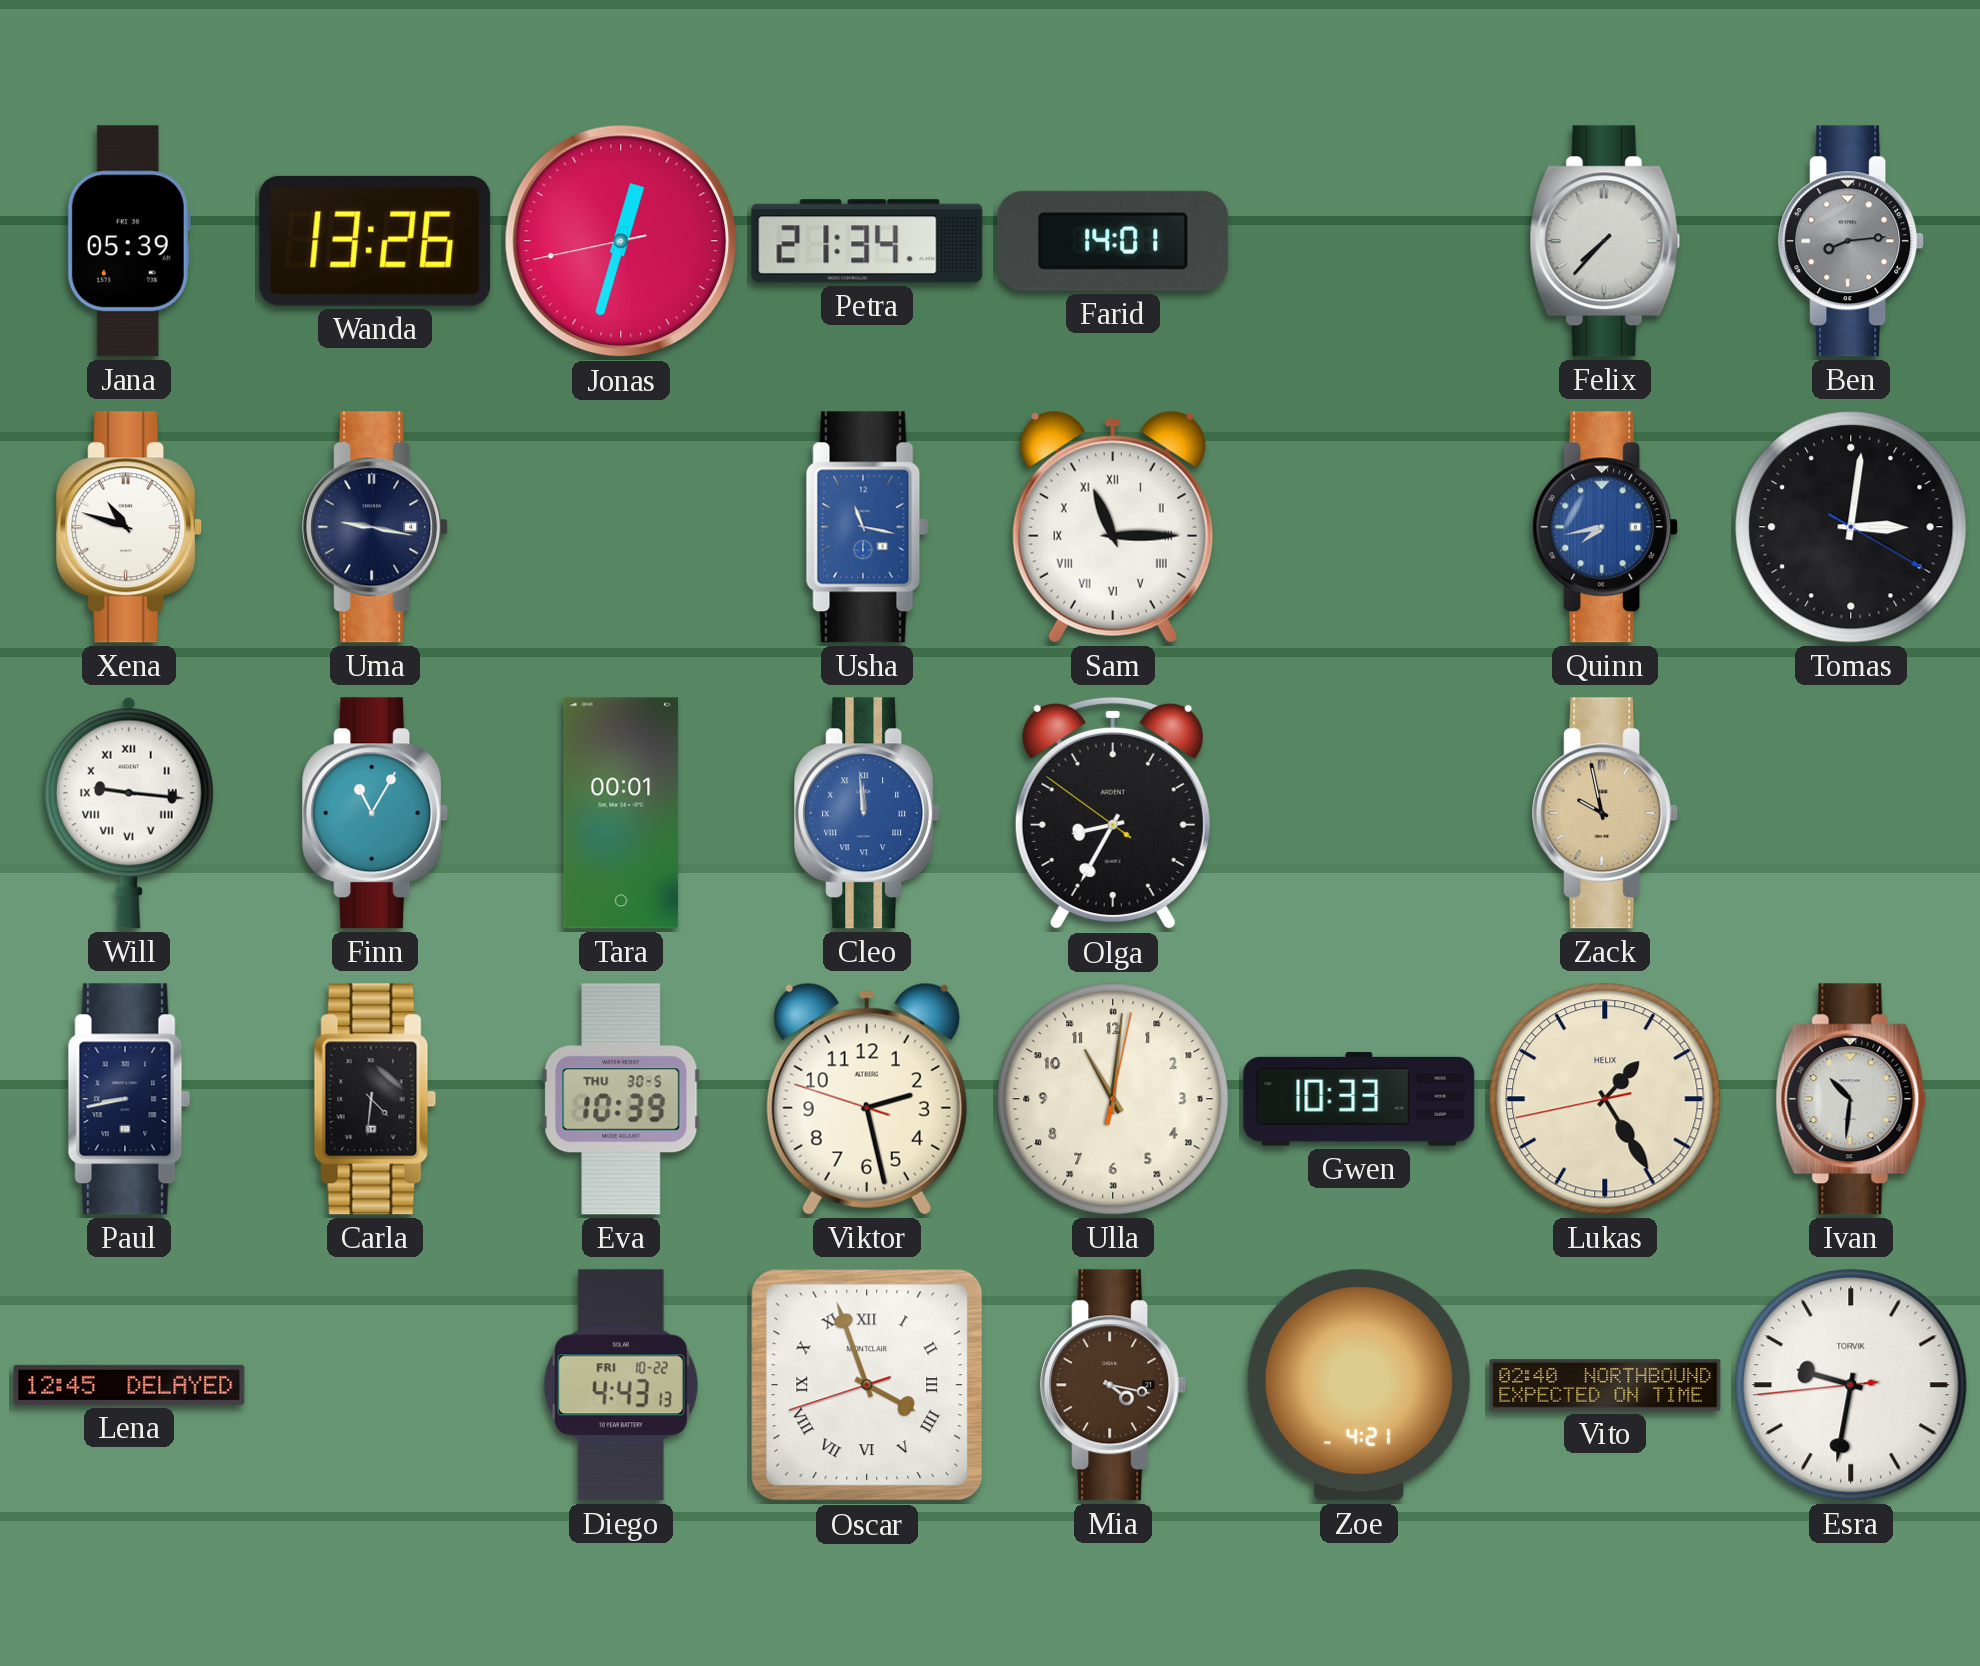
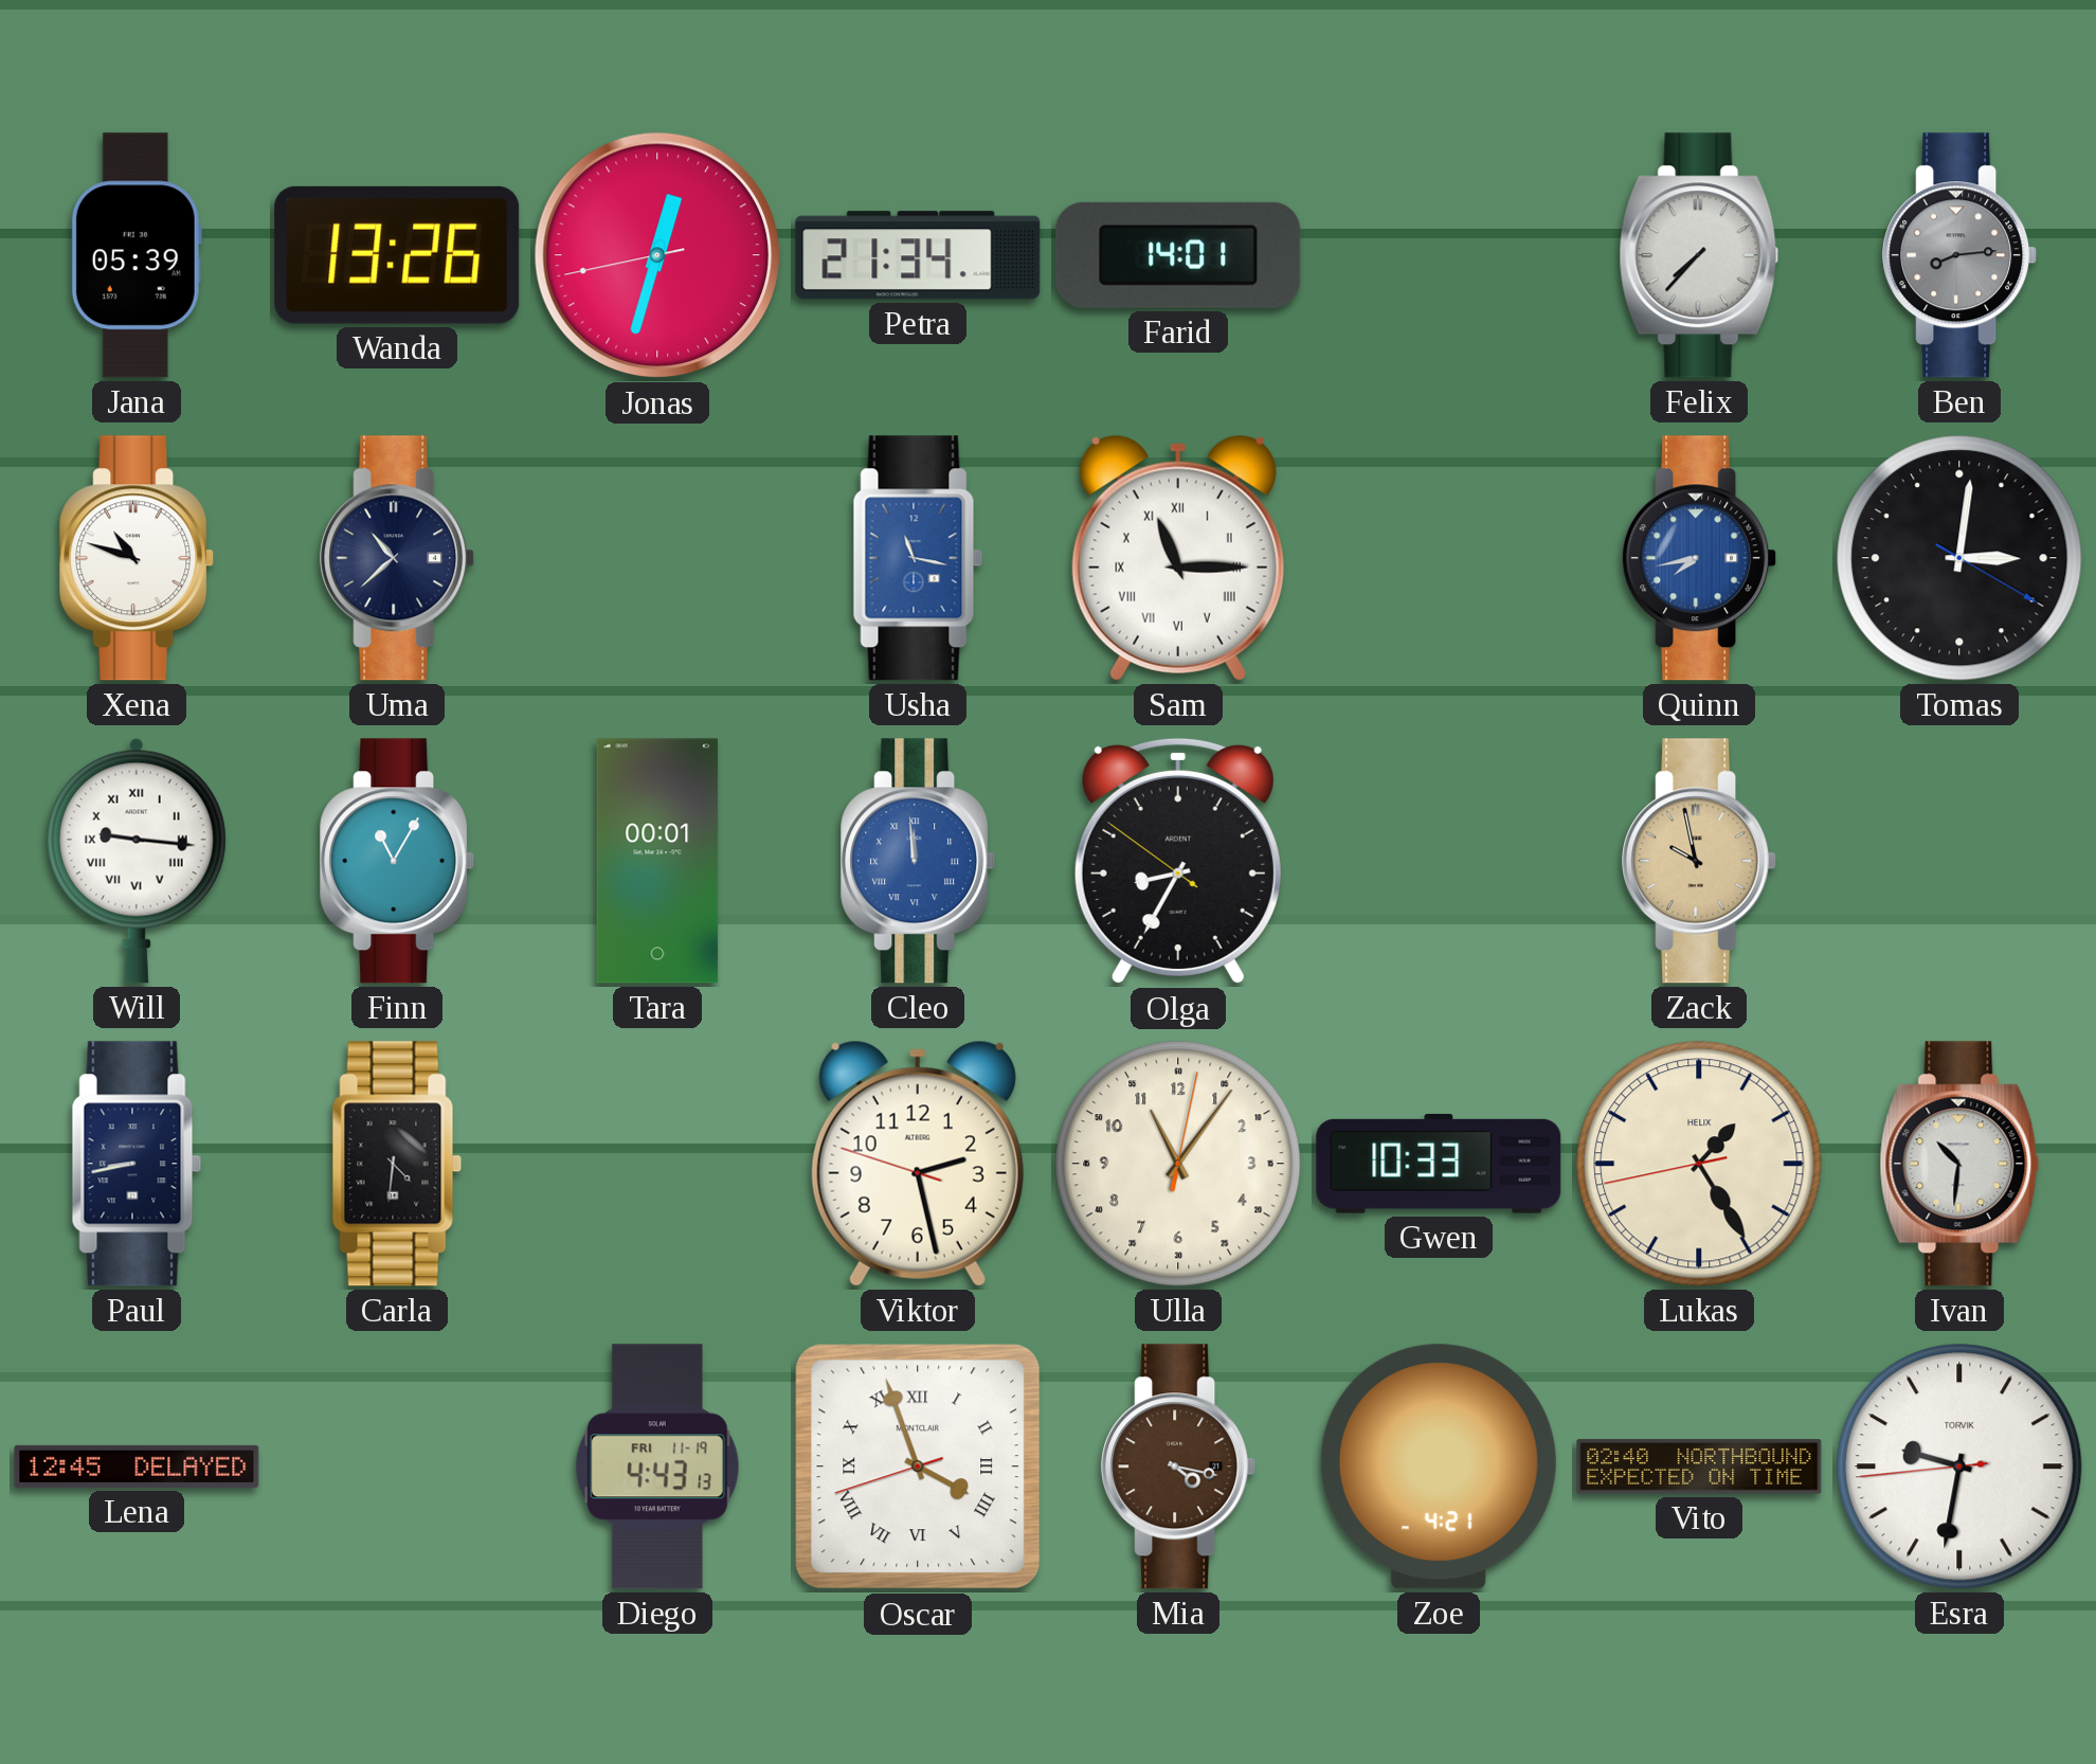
Uma: 9:17 -> 10:38
Eva: 10:39 -> none
Ulla: 11:01 -> 11:06
Diego date: FRI 10-22 -> FRI 11-19
